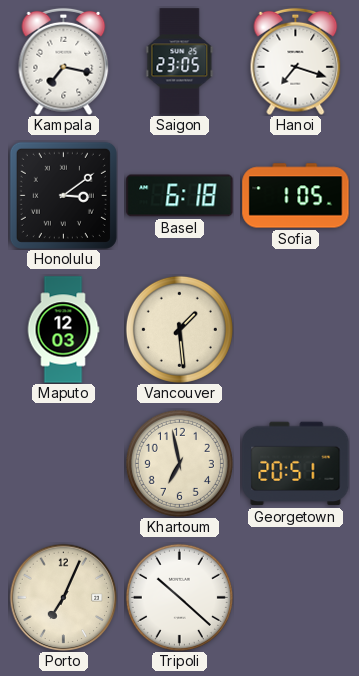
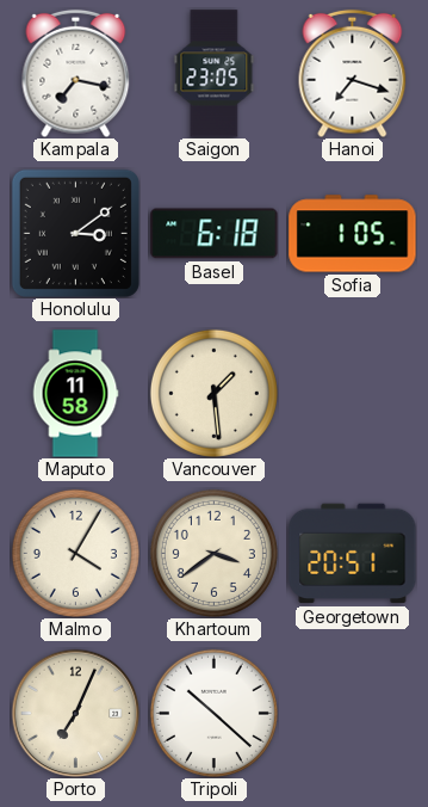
Maputo: 12:03 -> 11:58
Malmo: none -> 4:05
Khartoum: 6:58 -> 3:39
